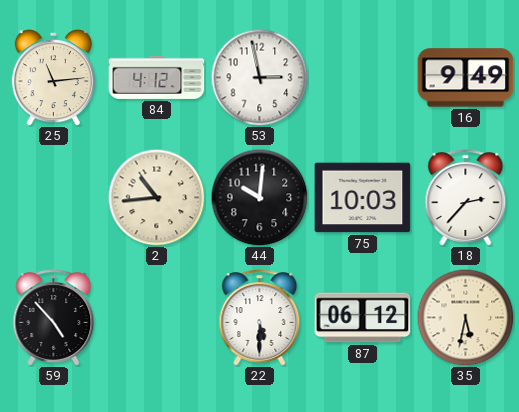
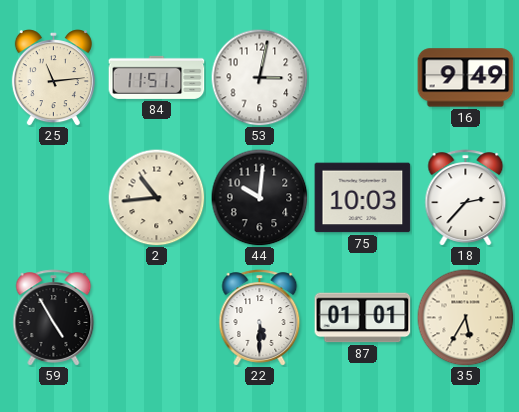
84: 4:12 -> 11:51
53: 2:58 -> 3:02
59: 4:53 -> 4:55
87: 06:12 -> 01:01
35: 5:32 -> 5:35
